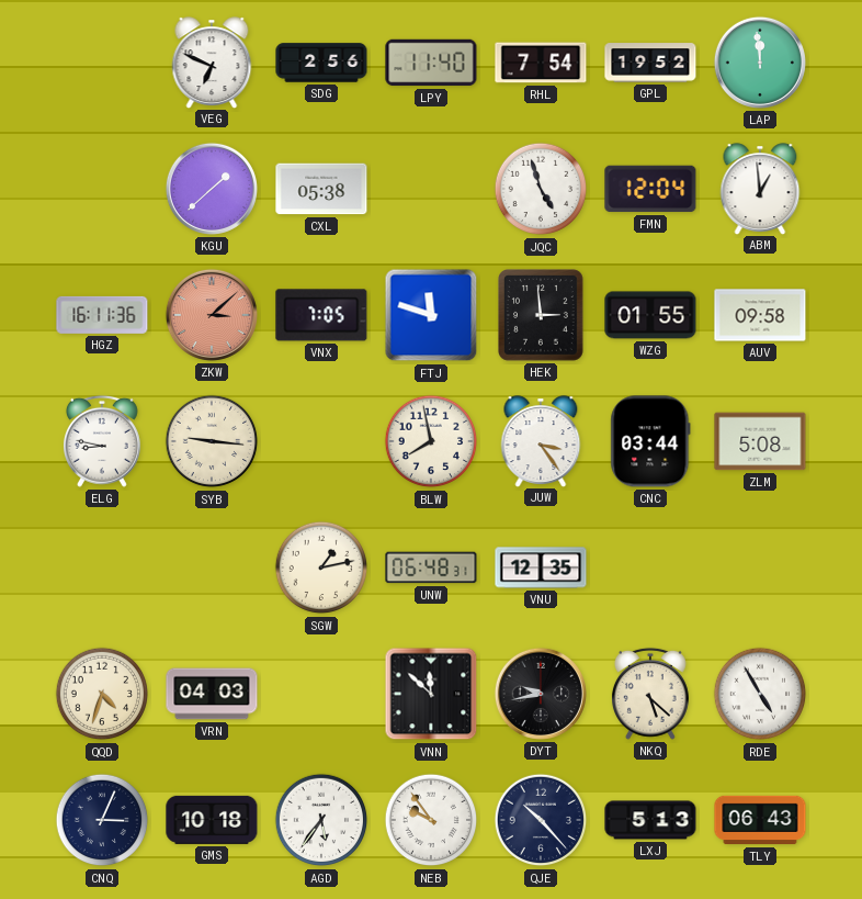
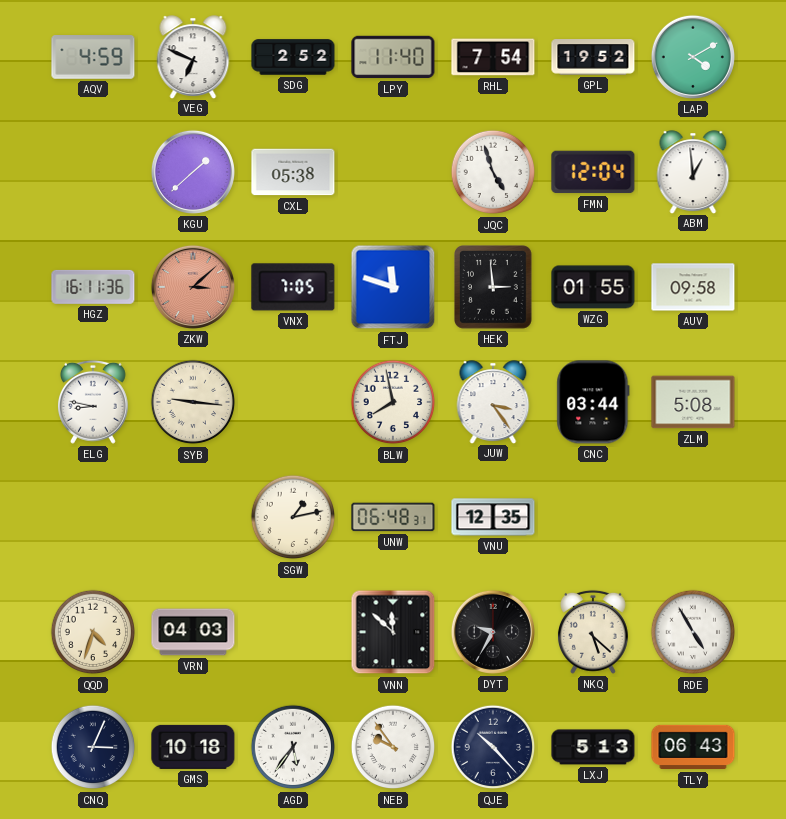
AQV: none -> 4:59
SDG: 2:56 -> 2:52
LAP: 11:59 -> 4:10
DYT: 9:43 -> 9:35
